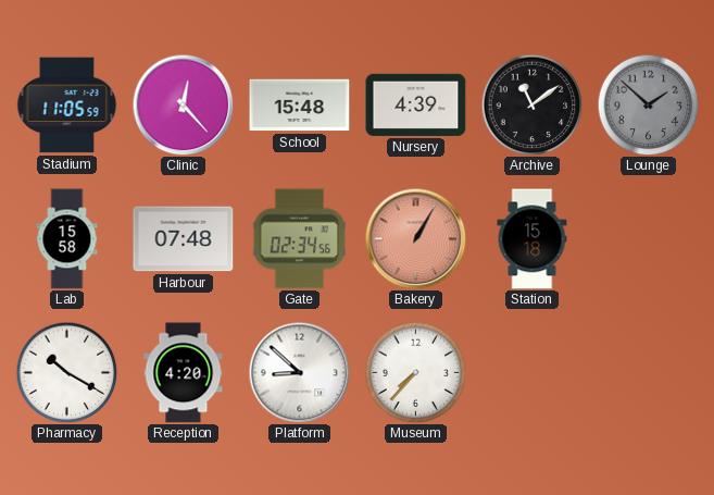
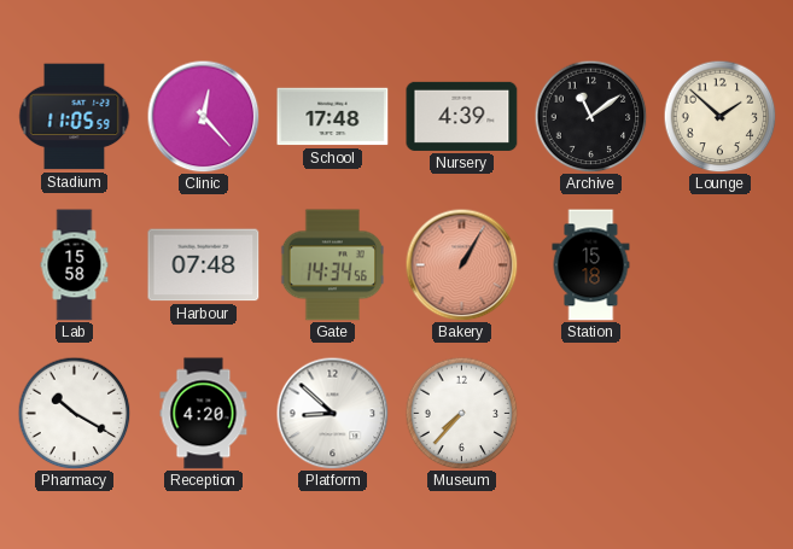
School: 15:48 -> 17:48
Lounge dial: grey -> cream
Gate: 02:34 -> 14:34
